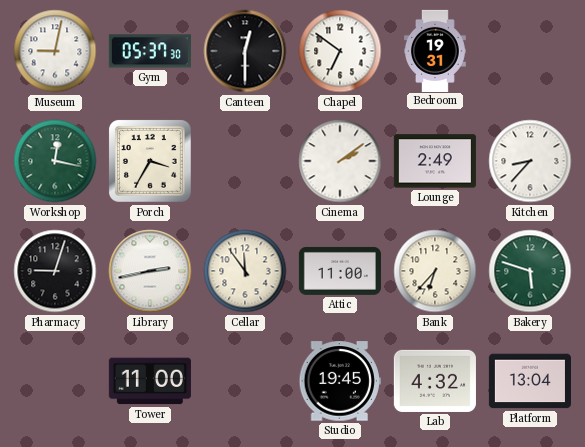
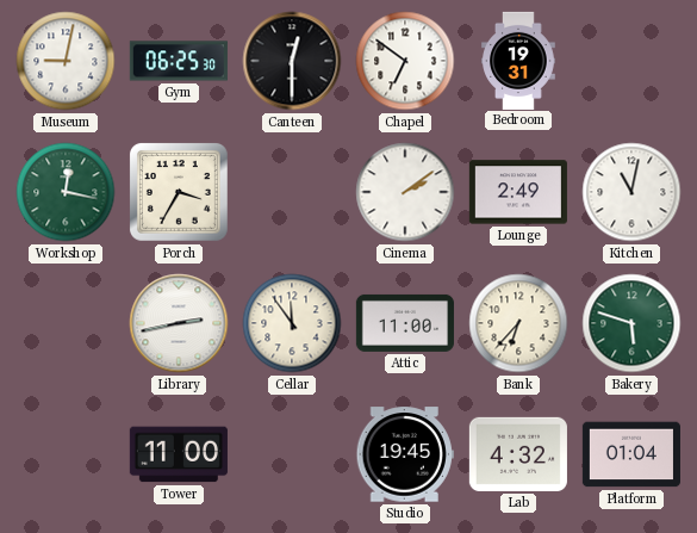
Gym: 05:37 -> 06:25
Kitchen: 8:37 -> 11:02
Pharmacy: 9:03 -> none
Platform: 13:04 -> 01:04
